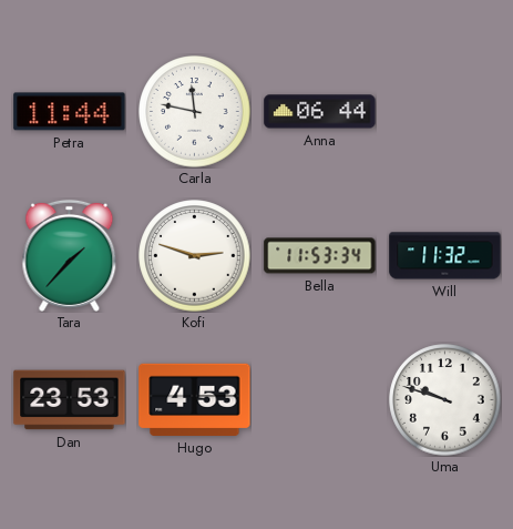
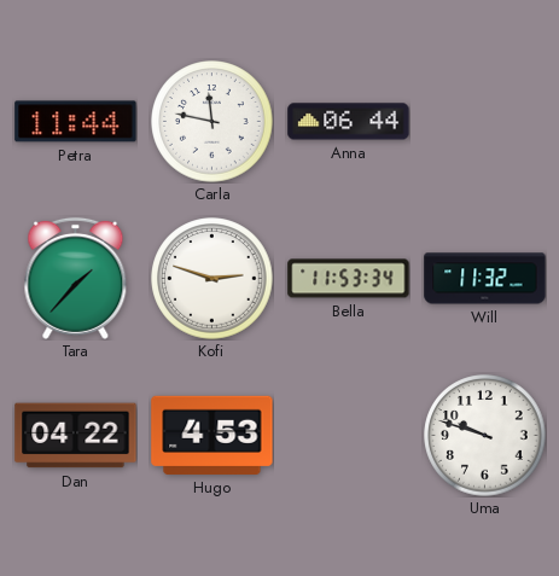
Dan: 23:53 -> 04:22
